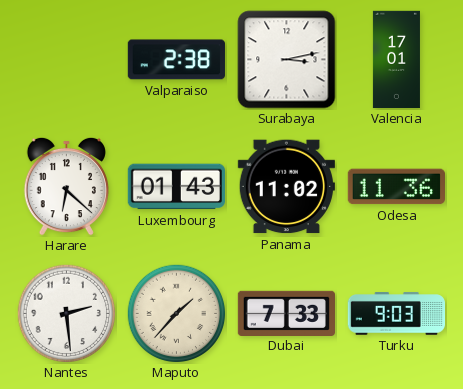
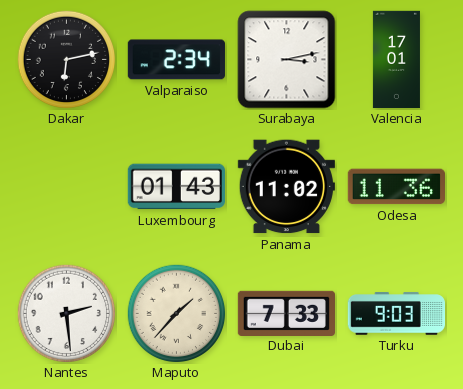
Dakar: none -> 6:13
Valparaiso: 2:38 -> 2:34
Harare: 6:22 -> none
